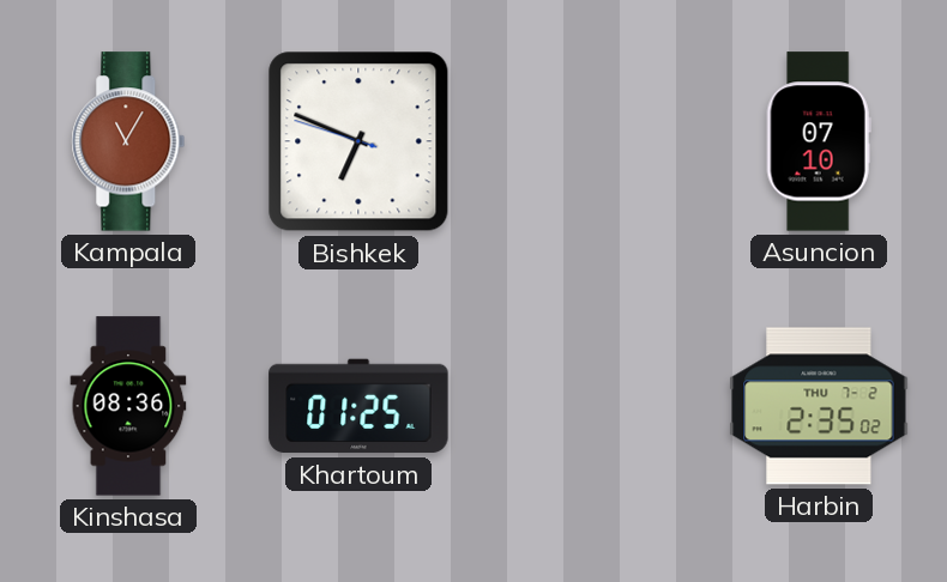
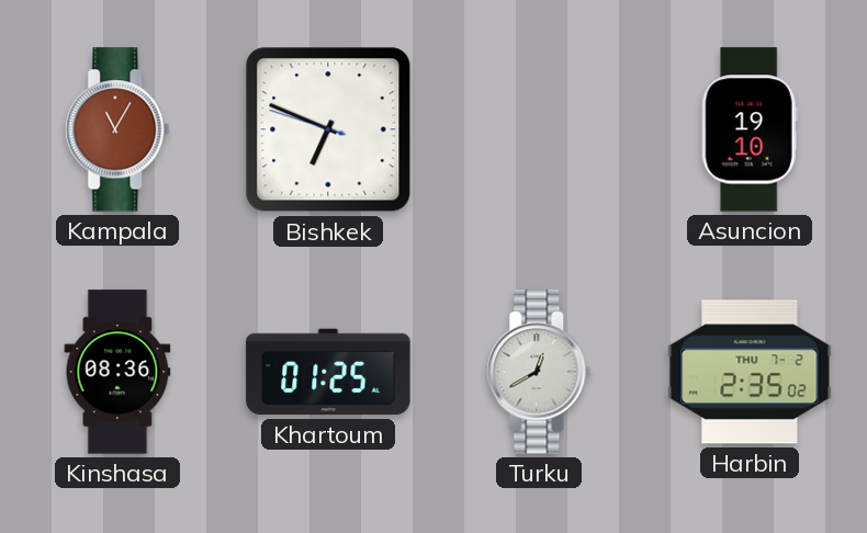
Asuncion: 07:10 -> 19:10
Turku: none -> 12:40
